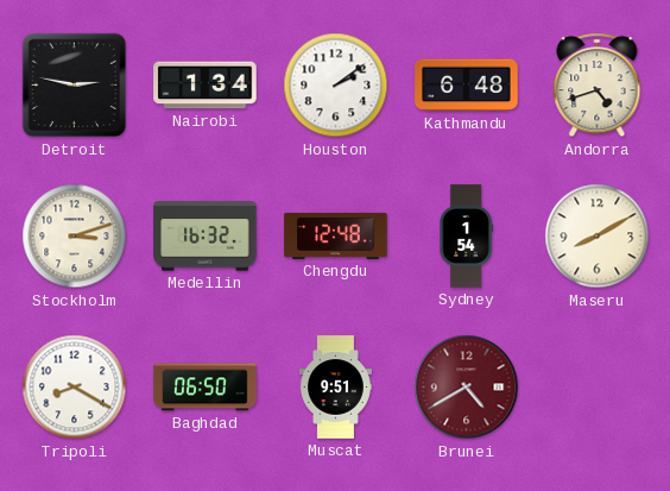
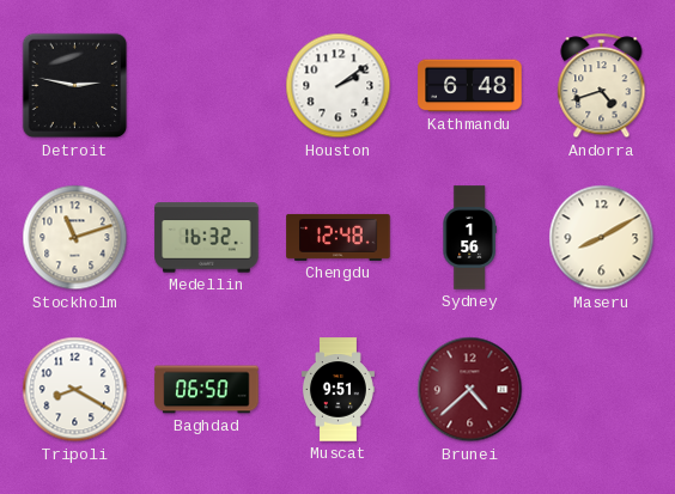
Nairobi: 1:34 -> none
Stockholm: 3:12 -> 11:12
Sydney: 1:54 -> 1:56
Brunei: 4:40 -> 4:38
